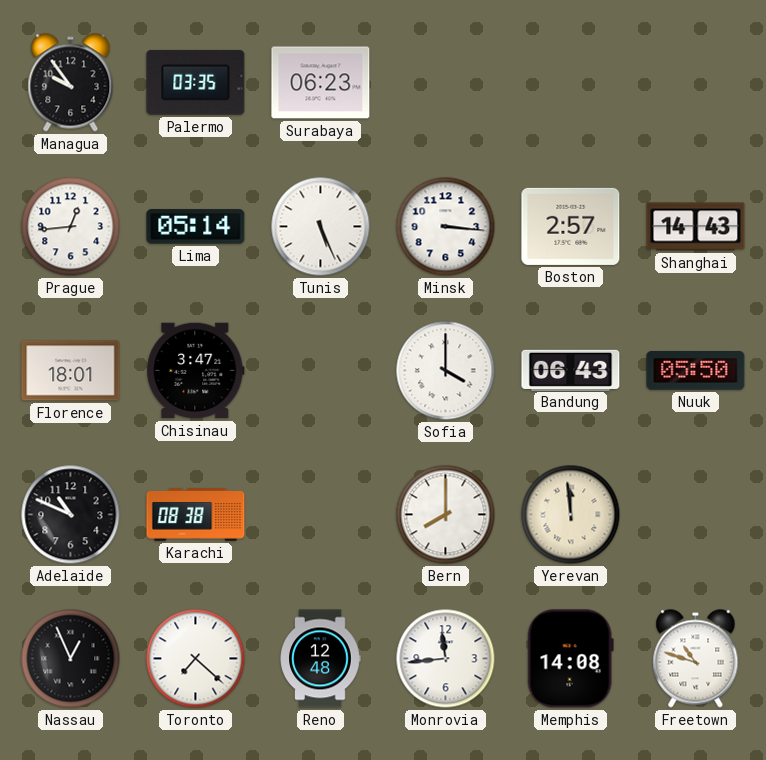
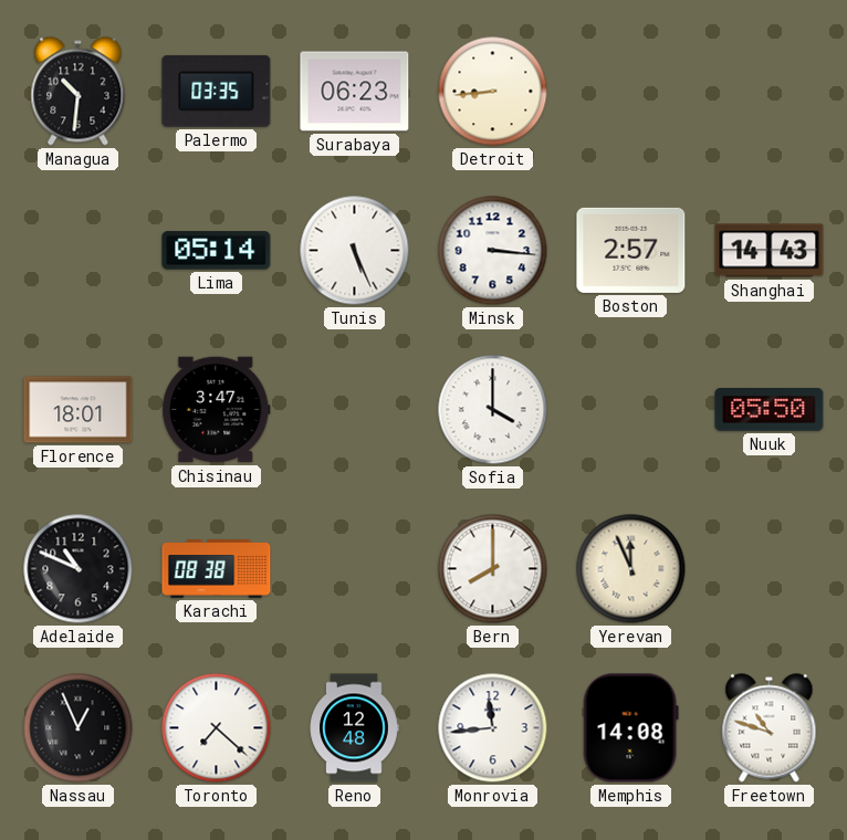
Managua: 9:54 -> 10:31
Detroit: none -> 8:44
Prague: 12:44 -> none
Bandung: 06:43 -> none
Yerevan: 11:59 -> 11:56
